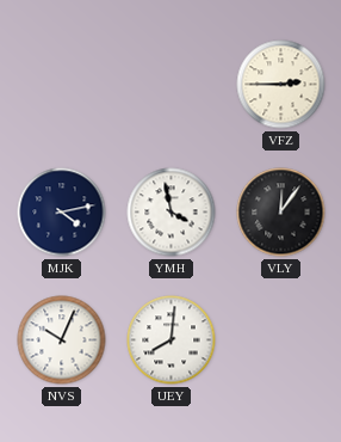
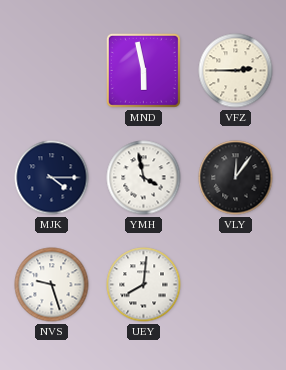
MND: none -> 5:58
MJK: 4:13 -> 4:15
NVS: 10:04 -> 9:27
